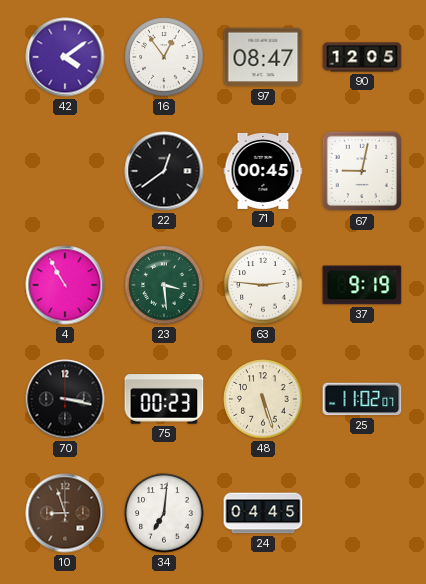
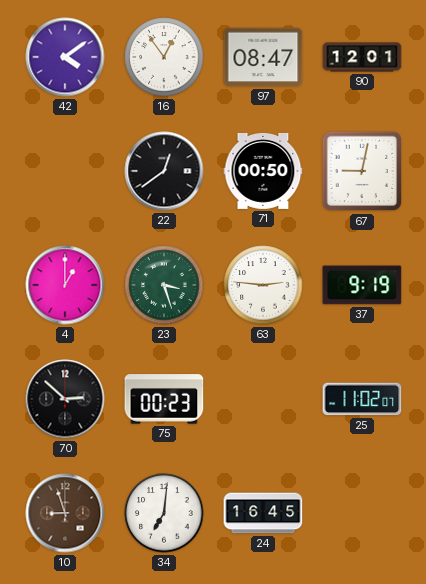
90: 12:05 -> 12:01
71: 00:45 -> 00:50
4: 10:55 -> 1:00
23: 3:29 -> 3:27
70: 3:17 -> 2:52
48: 5:27 -> none
24: 04:45 -> 16:45
